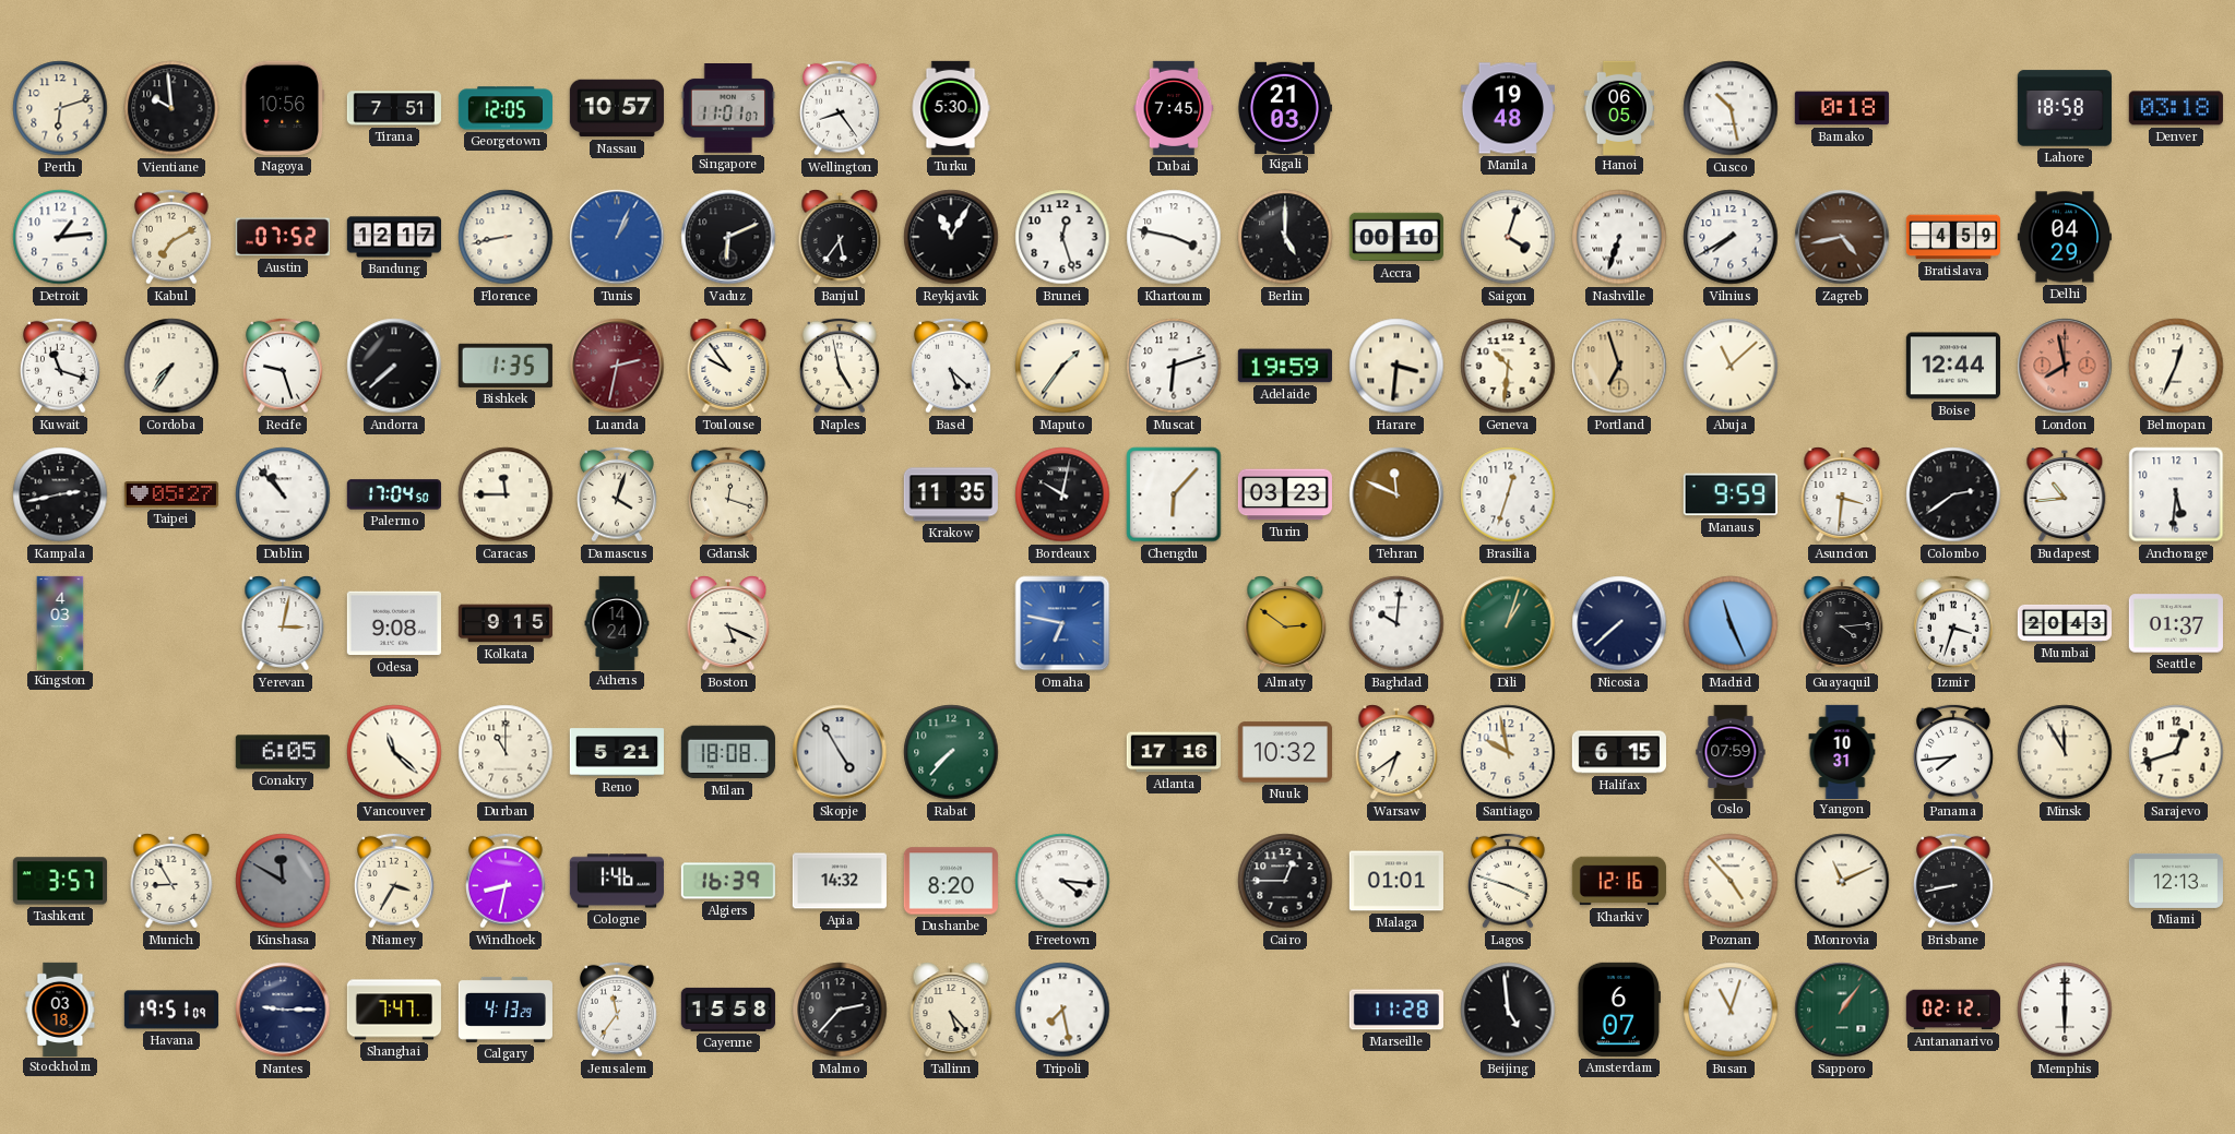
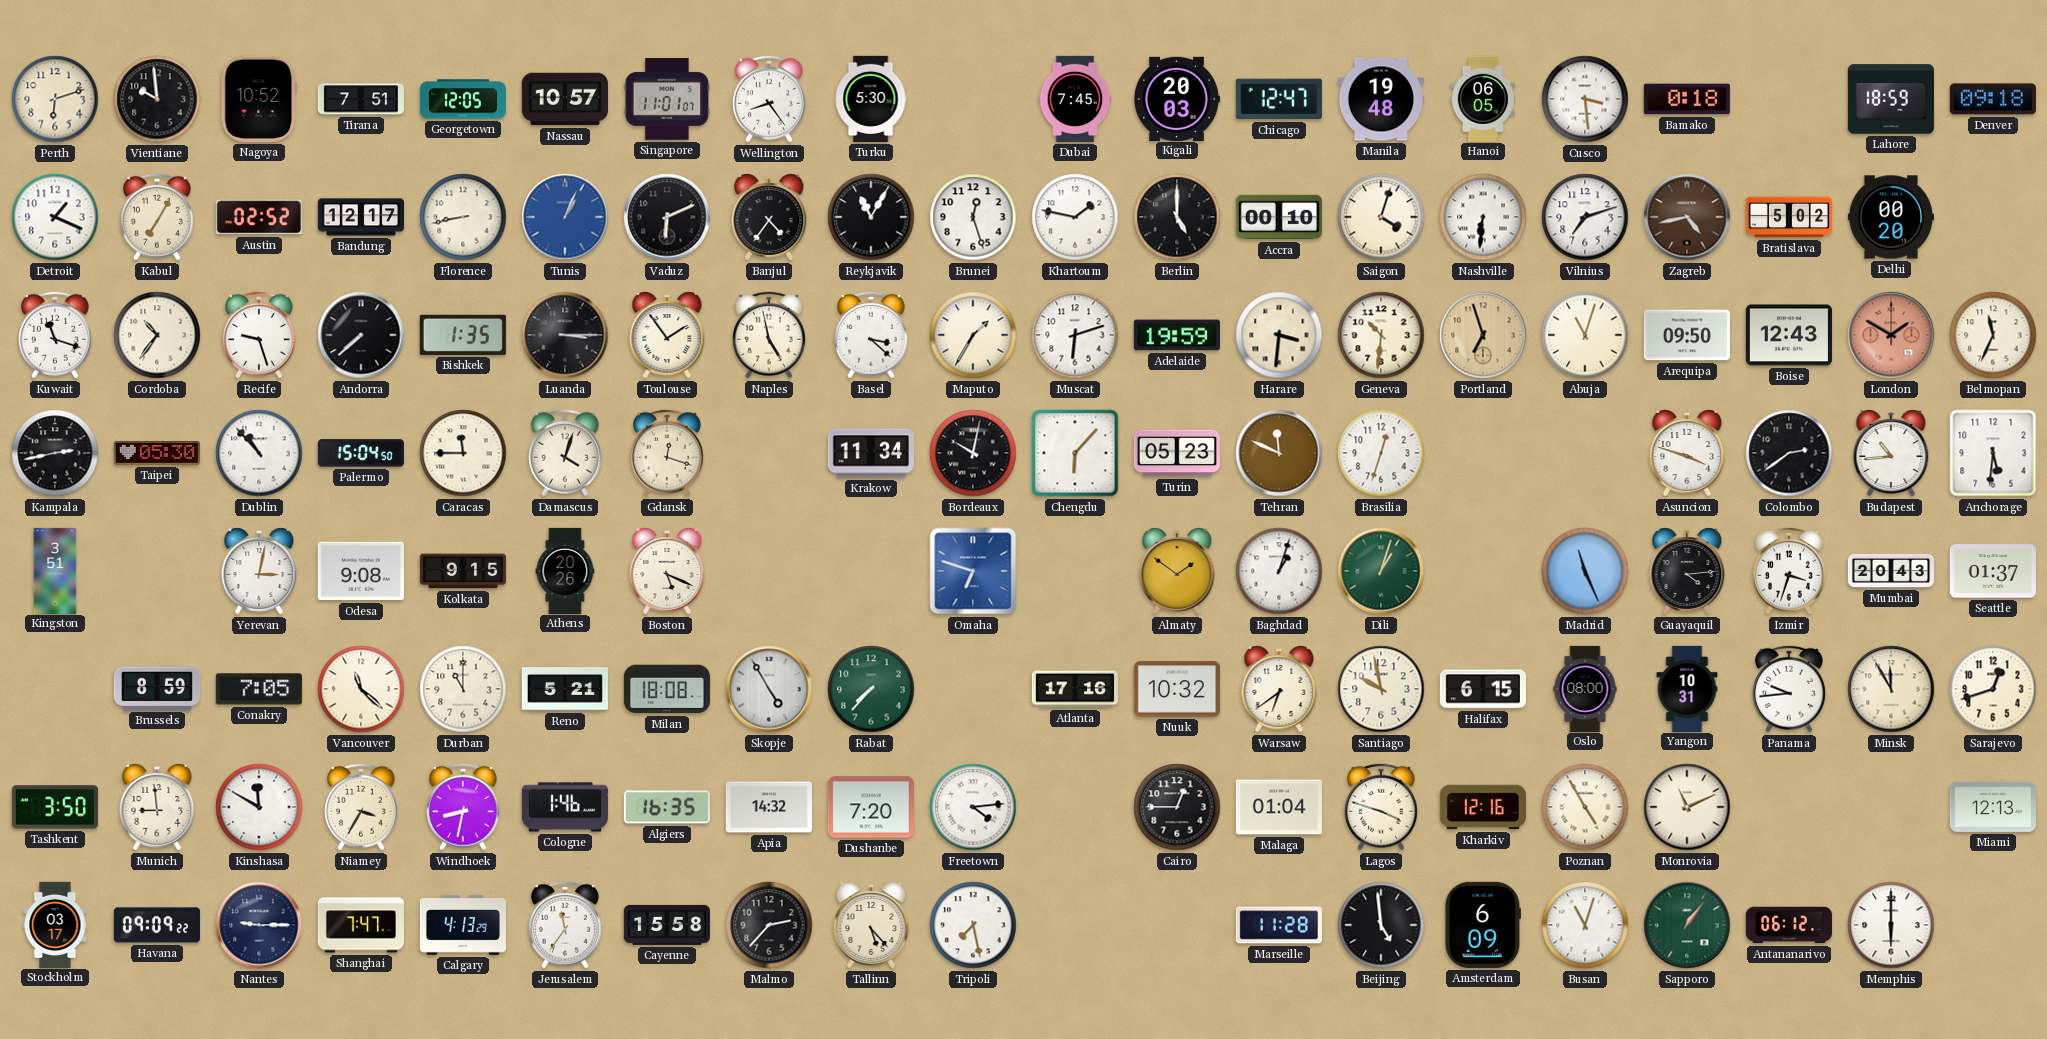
Nagoya: 10:56 -> 10:52
Kigali: 21:03 -> 20:03
Chicago: none -> 12:47
Cusco: 10:28 -> 3:29
Lahore: 18:58 -> 18:59
Denver: 03:18 -> 09:18
Detroit: 1:14 -> 1:19
Kabul: 7:10 -> 7:05
Austin: 07:52 -> 02:52
Banjul: 5:36 -> 4:36
Khartoum: 3:47 -> 1:47
Nashville: 6:33 -> 6:31
Vilnius: 7:40 -> 7:12
Bratislava: 4:59 -> 5:02
Delhi: 04:29 -> 00:20
Cordoba: 7:36 -> 10:36
Luanda: 2:32 -> 3:15
Luanda dial: burgundy -> black
Toulouse: 9:54 -> 1:54
Basel: 5:22 -> 3:22
Maputo: 1:36 -> 1:35
Abuja: 11:08 -> 11:03
Arequipa: none -> 09:50
Boise: 12:44 -> 12:43
London: 7:58 -> 1:50
Belmopan: 12:34 -> 11:34
Taipei: 05:27 -> 05:30
Palermo: 17:04 -> 15:04
Krakow: 11:35 -> 11:34
Turin: 03:23 -> 05:23
Manaus: 9:59 -> none
Asuncion: 3:31 -> 3:48
Kingston: 4:03 -> 3:51
Athens: 14:24 -> 20:26
Omaha: 6:47 -> 6:48
Almaty: 2:51 -> 1:51
Baghdad: 10:01 -> 1:03
Nicosia: 7:38 -> none
Brussels: none -> 8:59
Conakry: 6:05 -> 7:05
Oslo: 07:59 -> 08:00
Panama: 7:44 -> 9:44
Tashkent: 3:57 -> 3:50
Munich: 8:55 -> 8:59
Kinshasa dial: grey -> white
Algiers: 16:39 -> 16:35
Dushanbe: 8:20 -> 7:20
Freetown: 4:16 -> 4:14
Malaga: 01:01 -> 01:04
Poznan: 4:53 -> 4:55
Brisbane: 8:43 -> none
Stockholm: 03:18 -> 03:17
Havana: 19:51 -> 09:09
Amsterdam: 6:07 -> 6:09
Antananarivo: 02:12 -> 06:12
